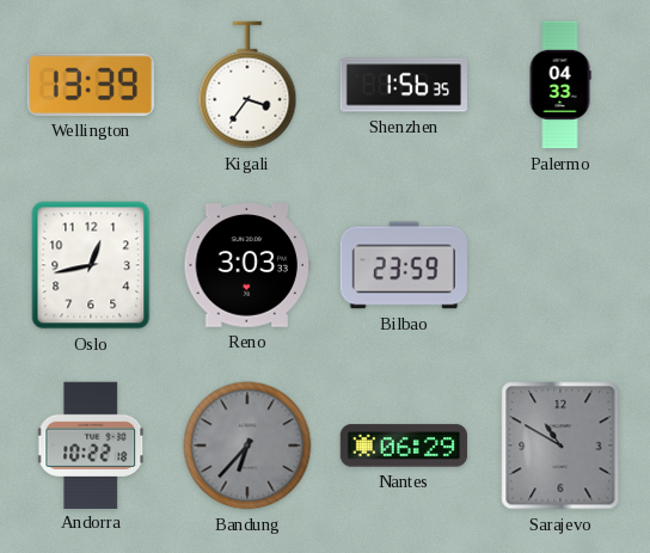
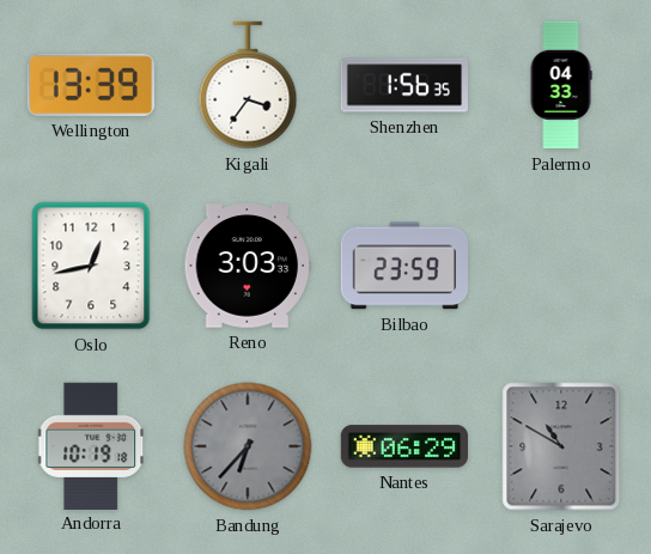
Andorra: 10:22 -> 10:19
